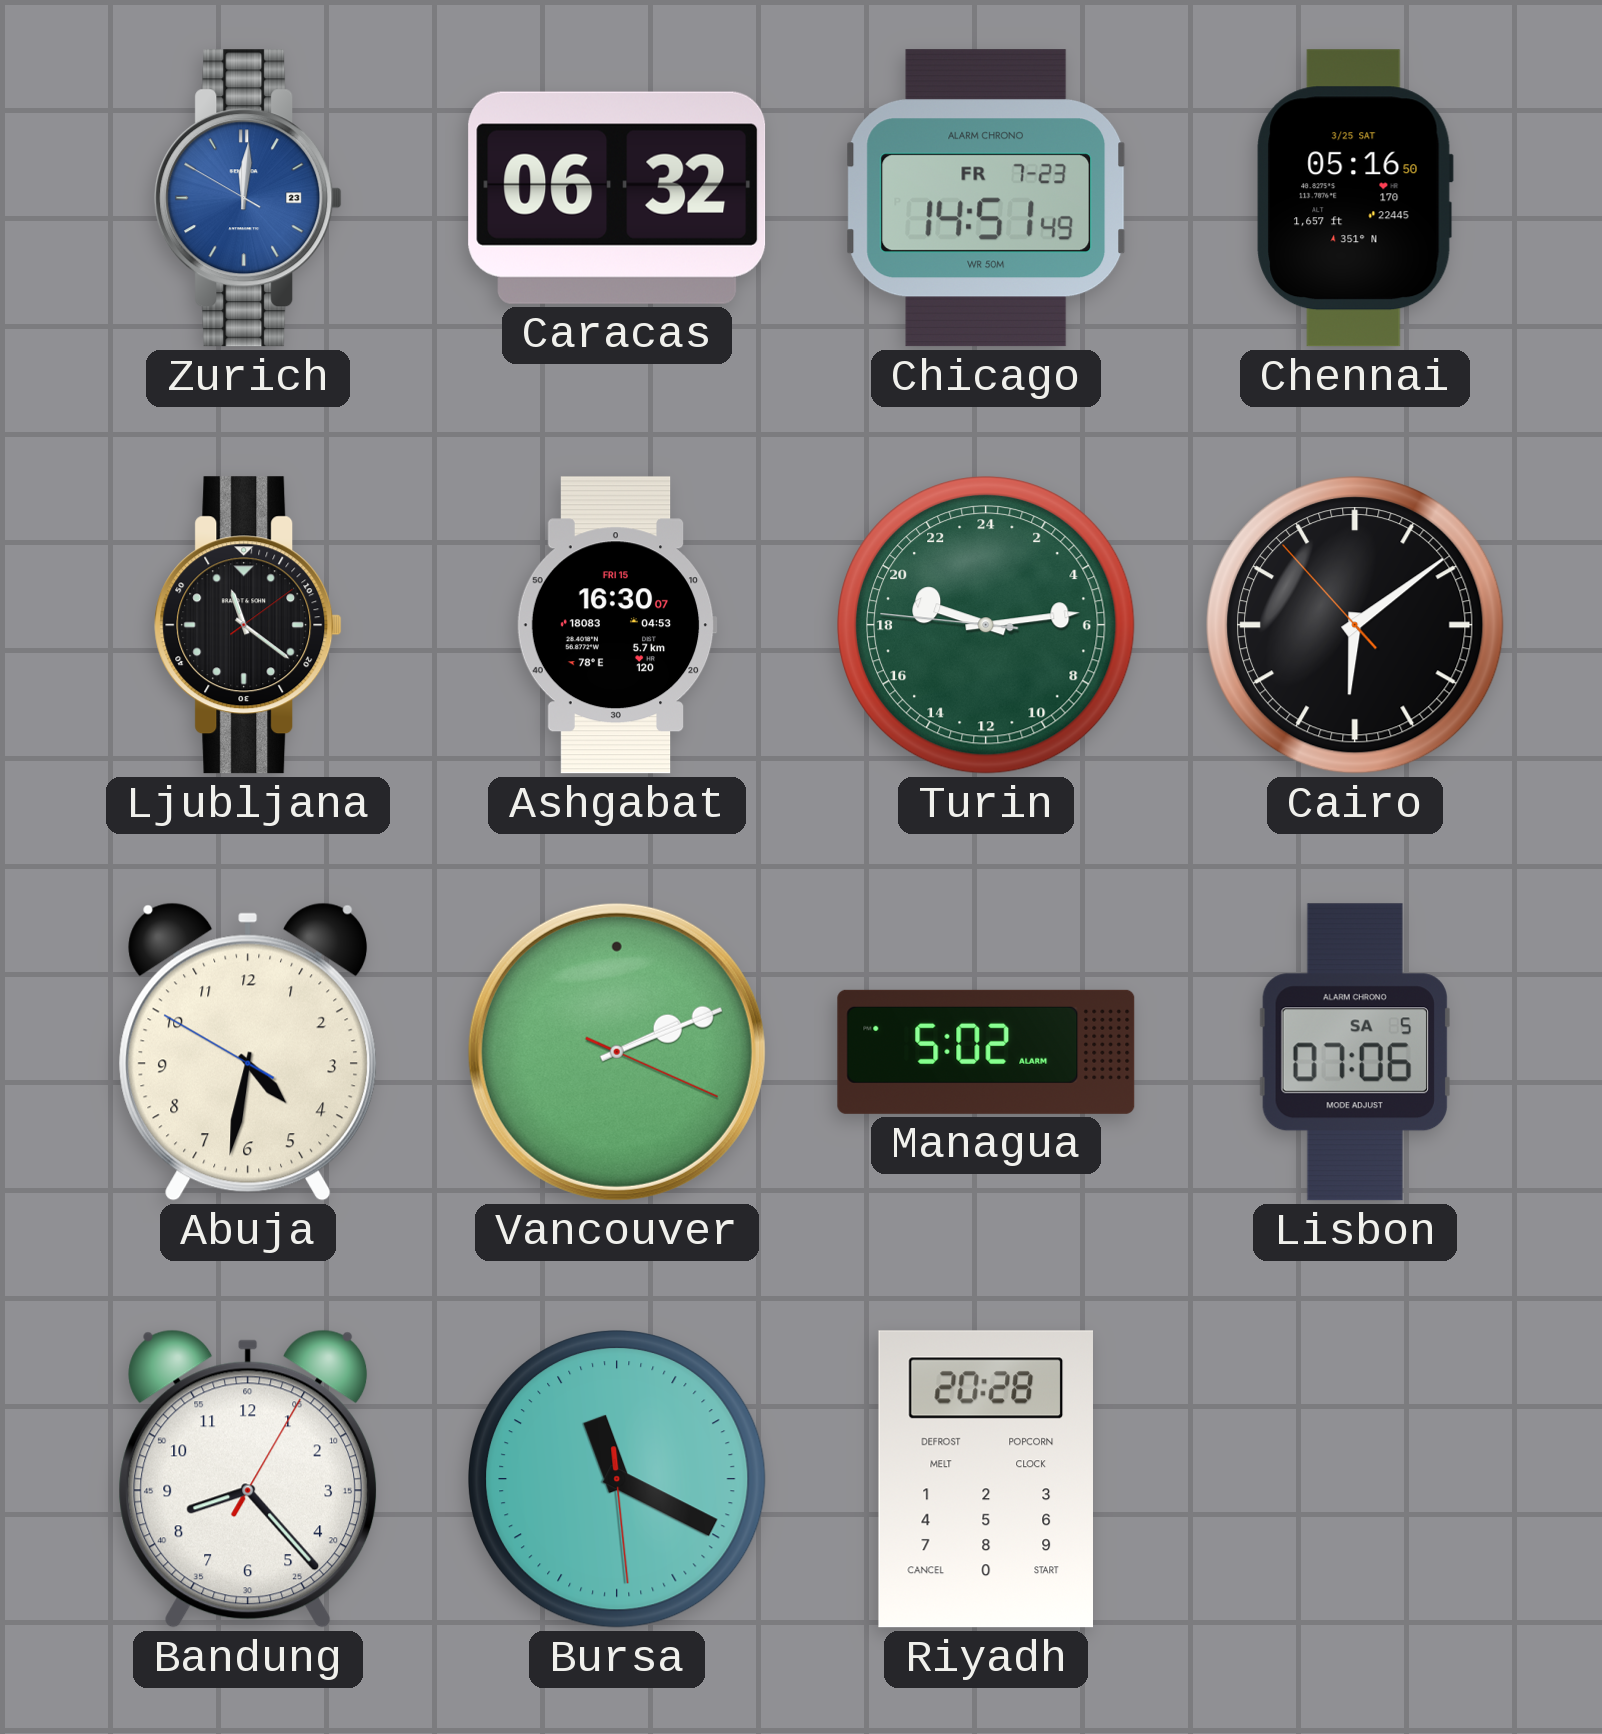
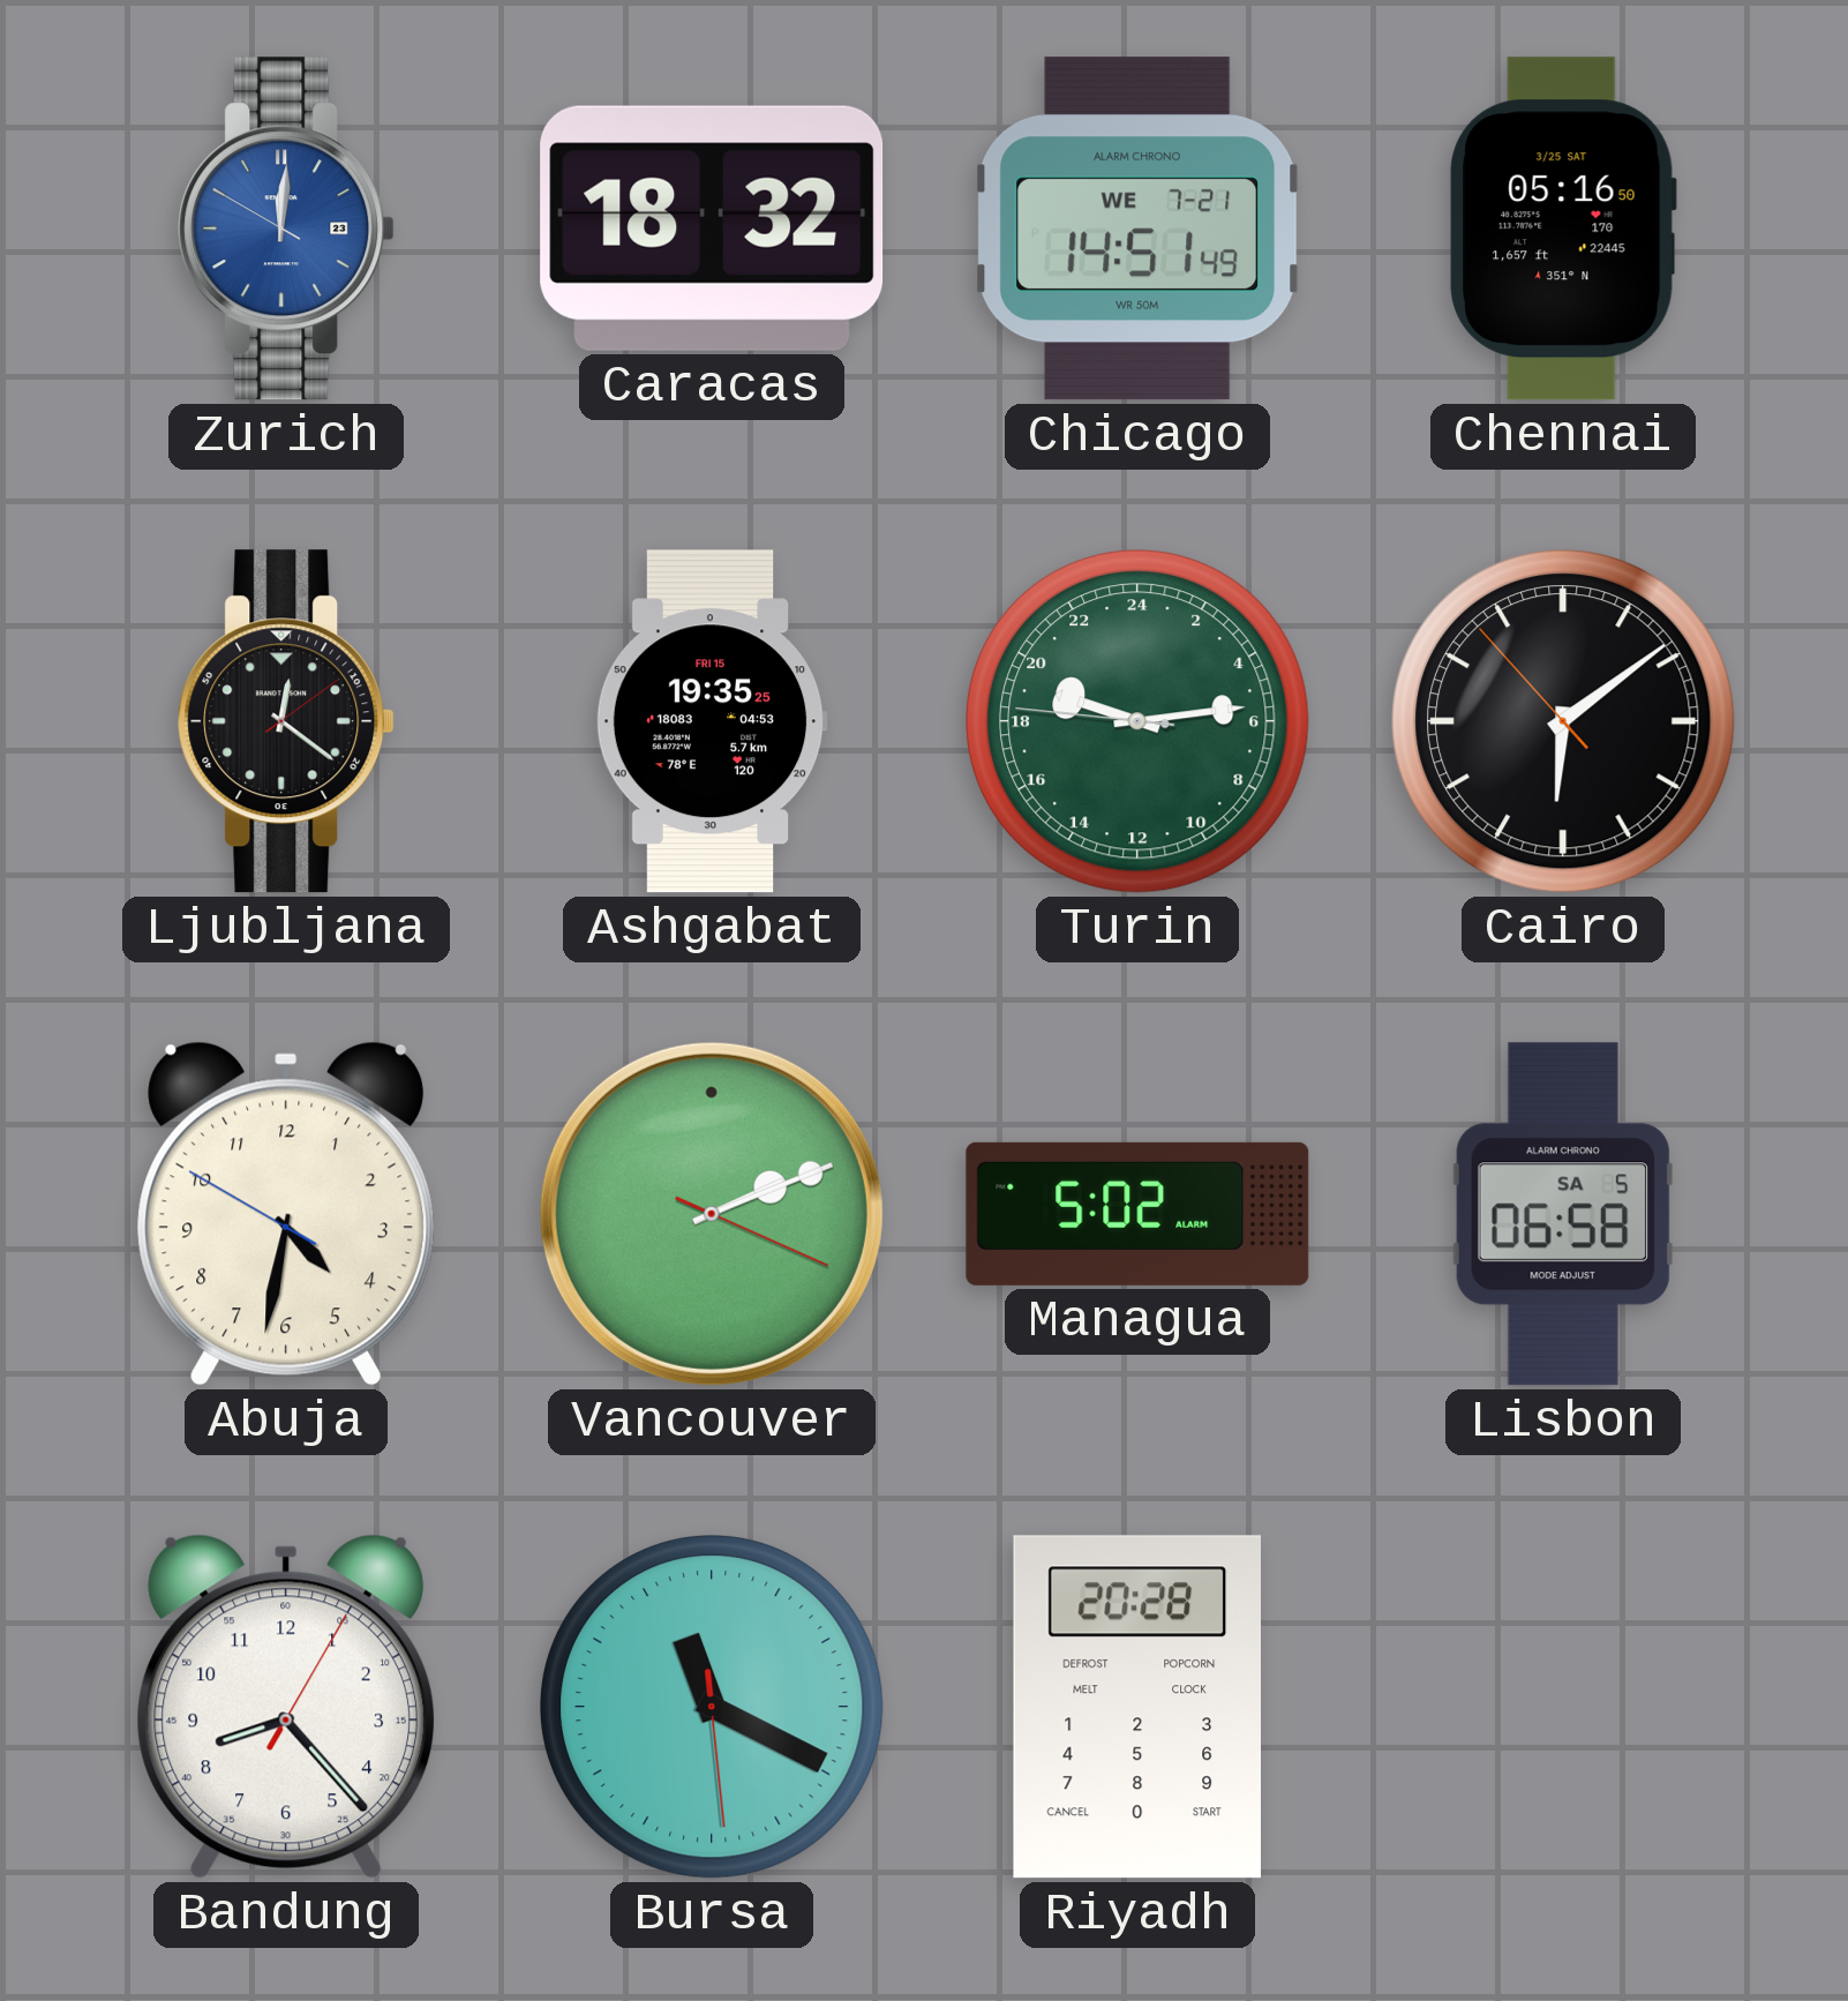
Caracas: 06:32 -> 18:32
Chicago date: FR 7-23 -> WE 7-21
Ljubljana: 11:21 -> 12:21
Ashgabat: 16:30 -> 19:35
Lisbon: 07:06 -> 06:58
